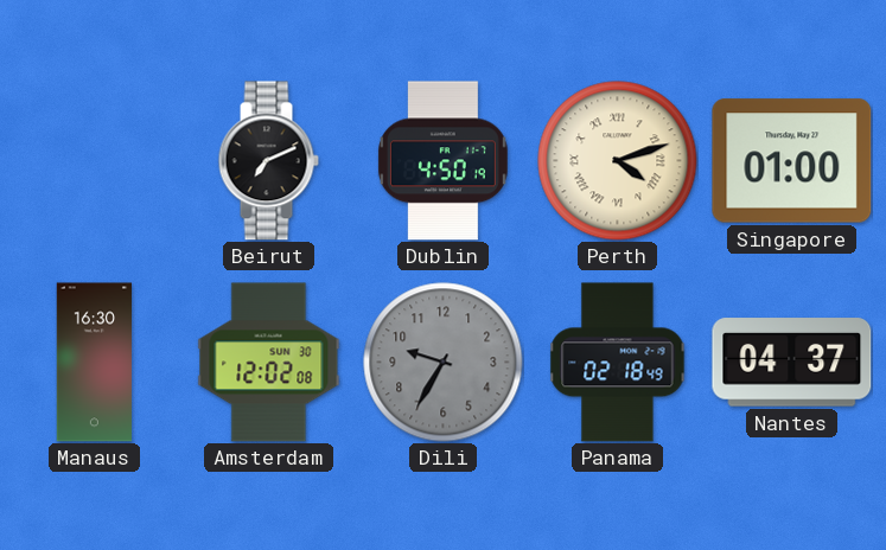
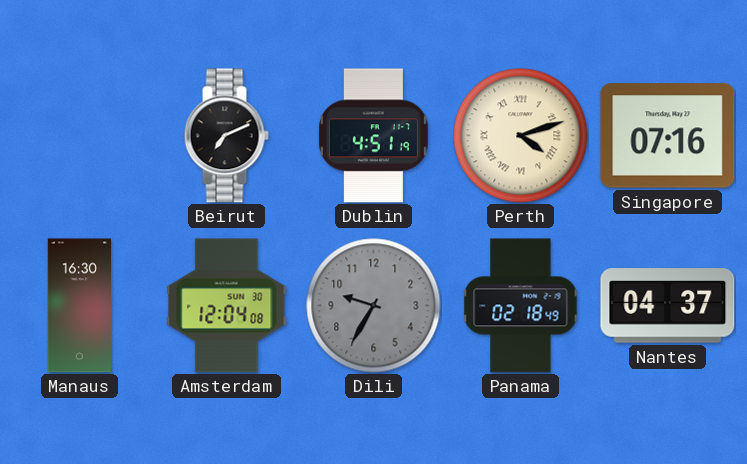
Dublin: 4:50 -> 4:51
Singapore: 01:00 -> 07:16
Amsterdam: 12:02 -> 12:04
